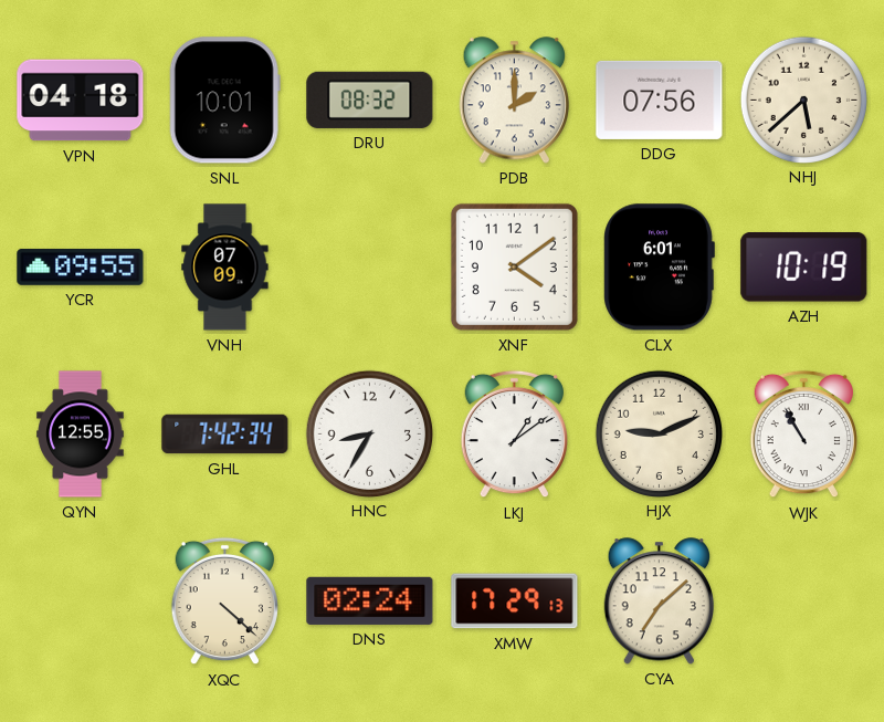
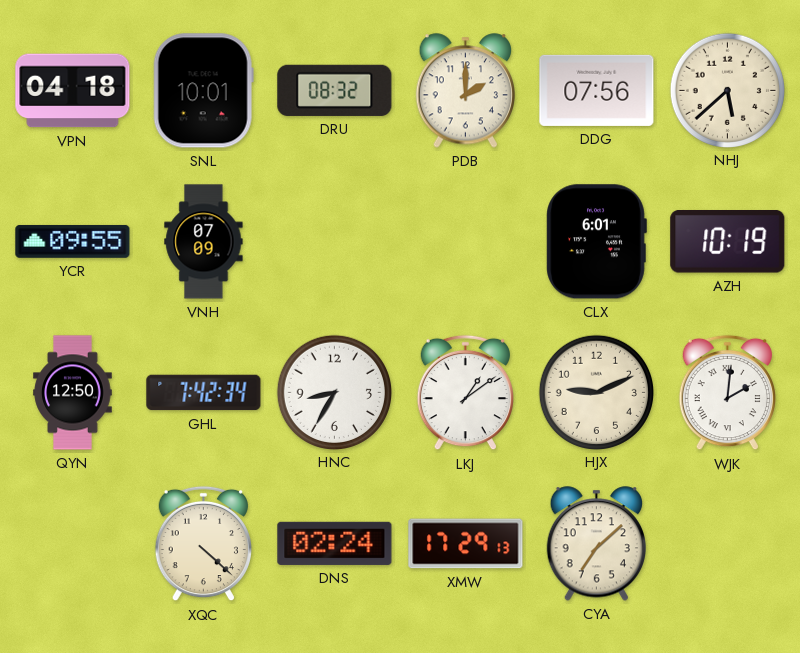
XNF: 4:09 -> none
QYN: 12:55 -> 12:50
WJK: 10:55 -> 2:01
